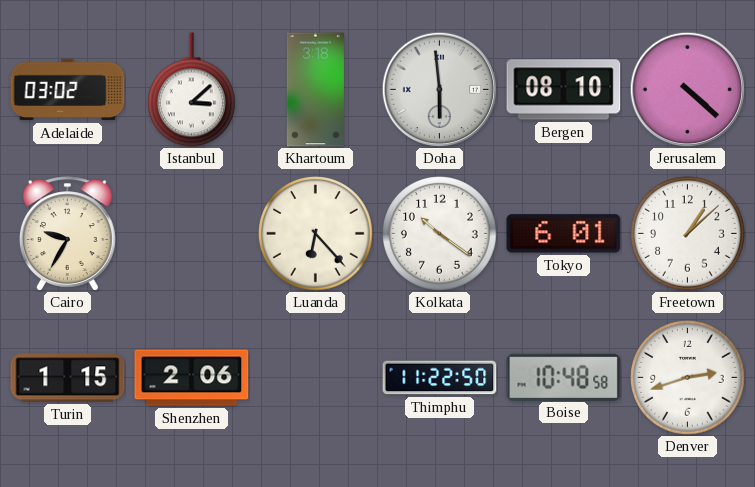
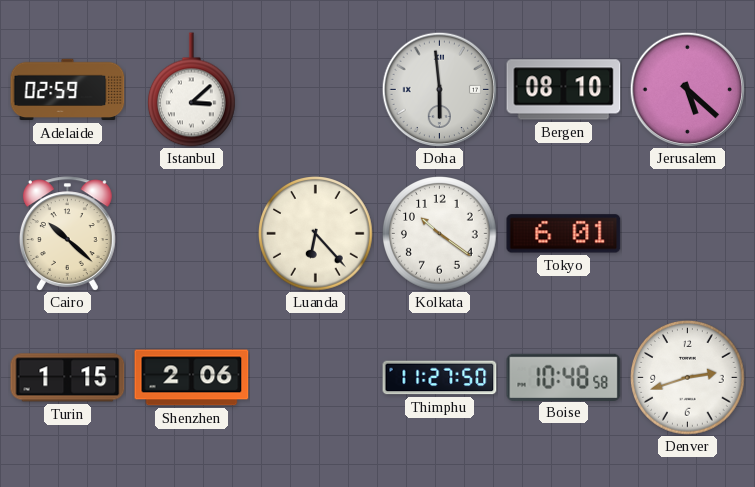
Adelaide: 03:02 -> 02:59
Khartoum: 3:18 -> none
Jerusalem: 4:22 -> 5:22
Cairo: 9:35 -> 10:22
Freetown: 1:08 -> none
Thimphu: 11:22 -> 11:27
